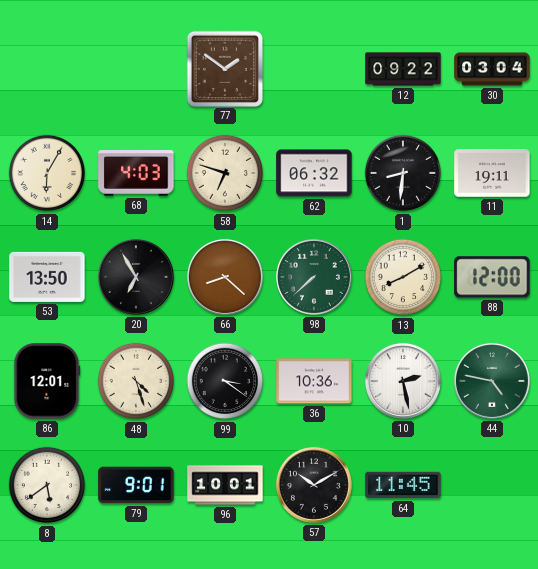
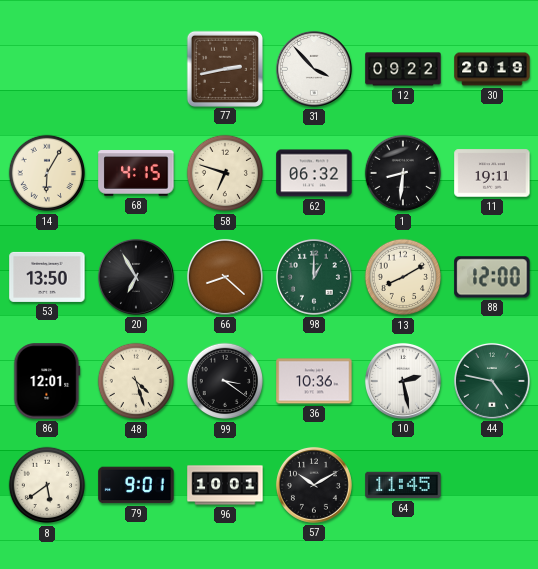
77: 1:51 -> 2:43
31: none -> 3:53
30: 03:04 -> 20:19
68: 4:03 -> 4:15
98: 7:38 -> 1:00
